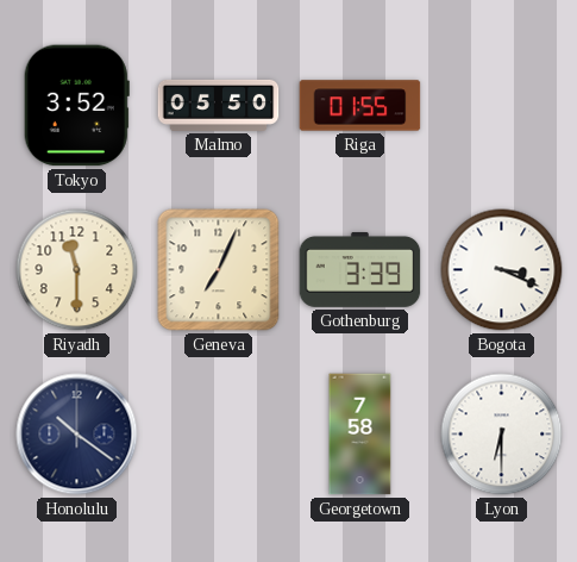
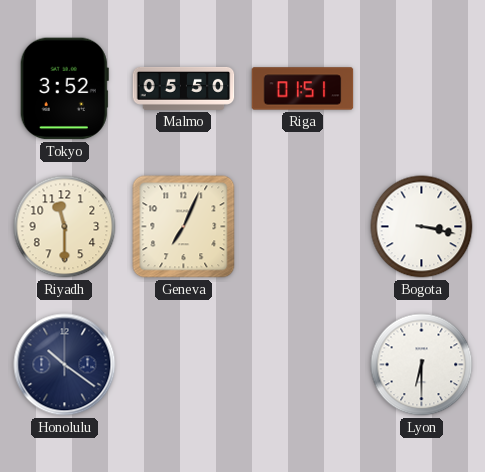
Riga: 01:55 -> 01:51
Gothenburg: 3:39 -> none
Bogota: 3:19 -> 3:17
Georgetown: 7:58 -> none
